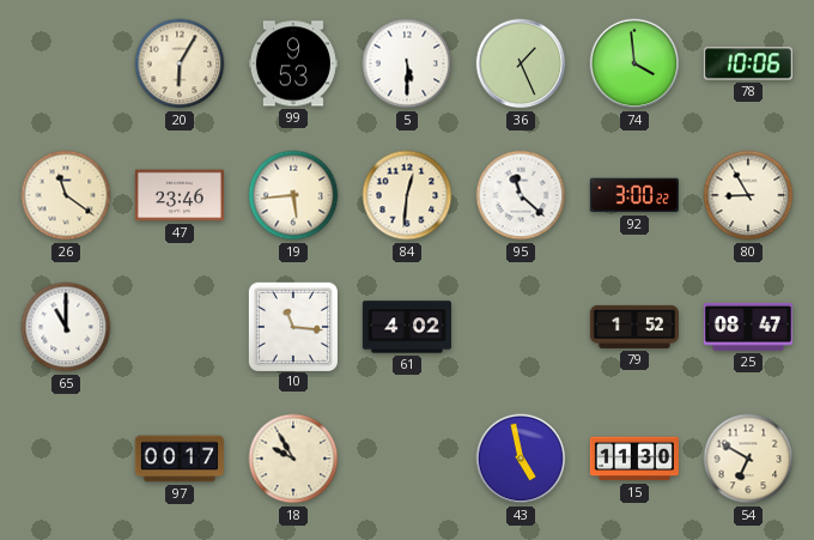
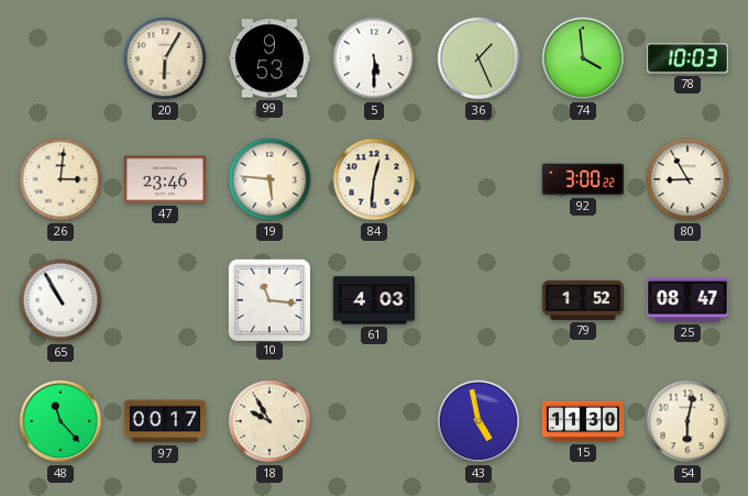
78: 10:06 -> 10:03
26: 11:21 -> 3:01
19: 5:44 -> 5:46
95: 11:22 -> none
65: 11:00 -> 10:55
61: 4:02 -> 4:03
48: none -> 11:23
54: 6:50 -> 6:02
